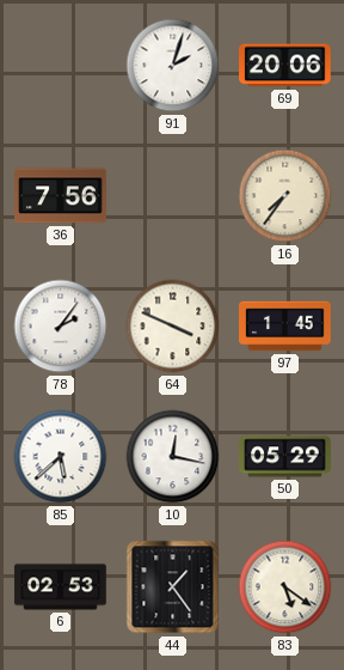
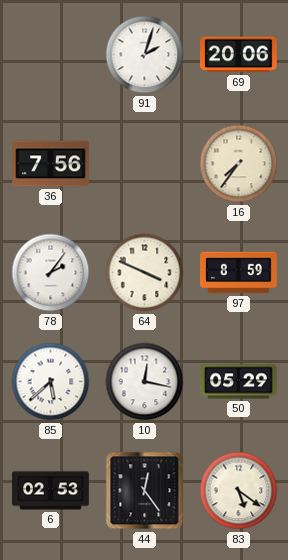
97: 1:45 -> 8:59
44: 1:24 -> 12:24
